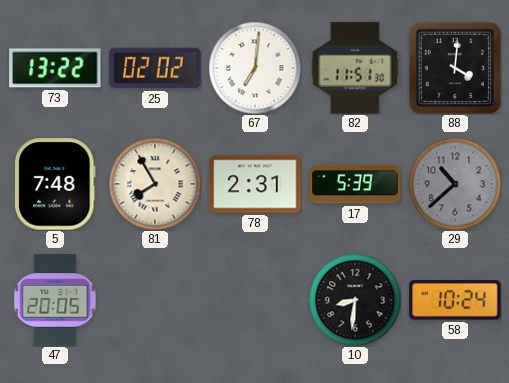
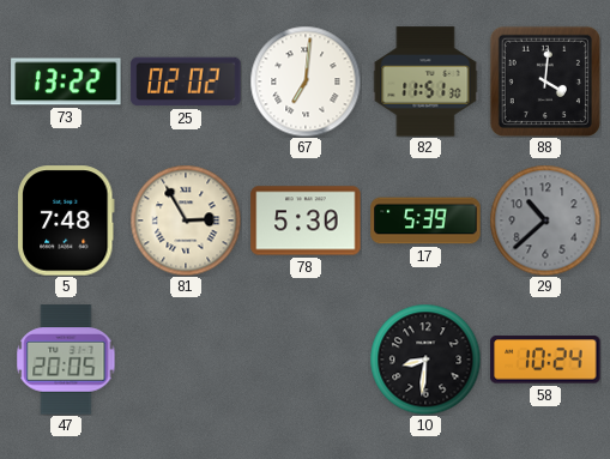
81: 7:55 -> 2:55
78: 2:31 -> 5:30
